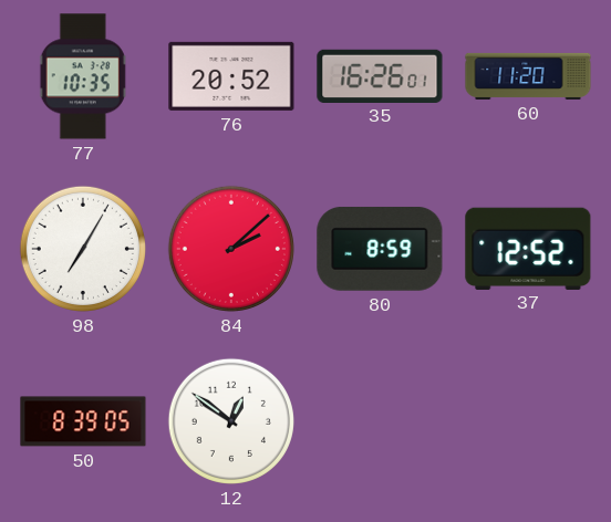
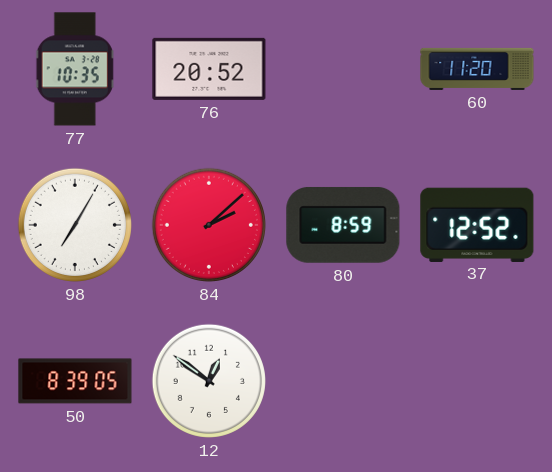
35: 16:26 -> none
